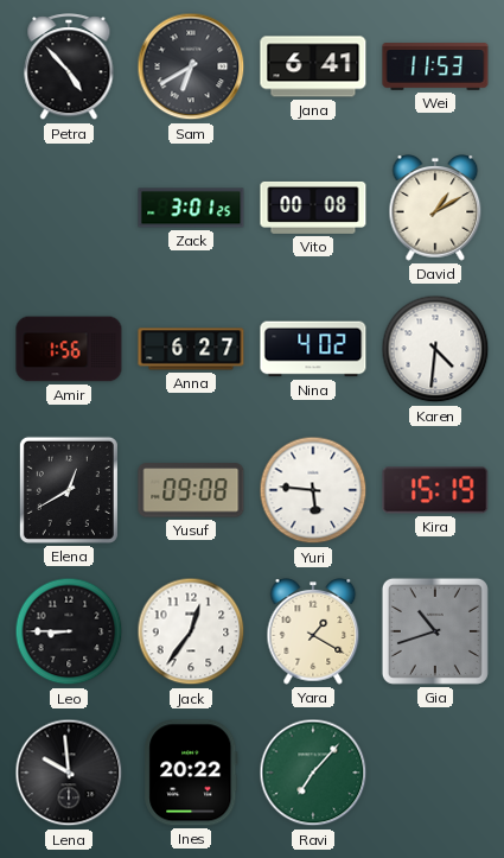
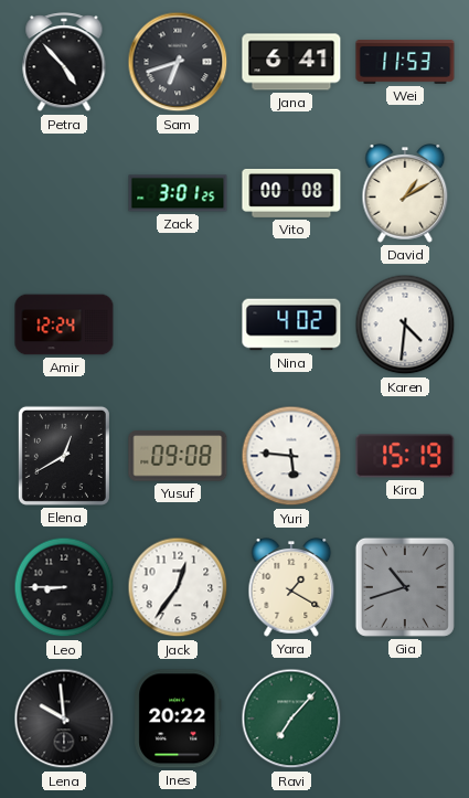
Sam: 6:40 -> 6:42
Amir: 1:56 -> 12:24
Anna: 6:27 -> none
